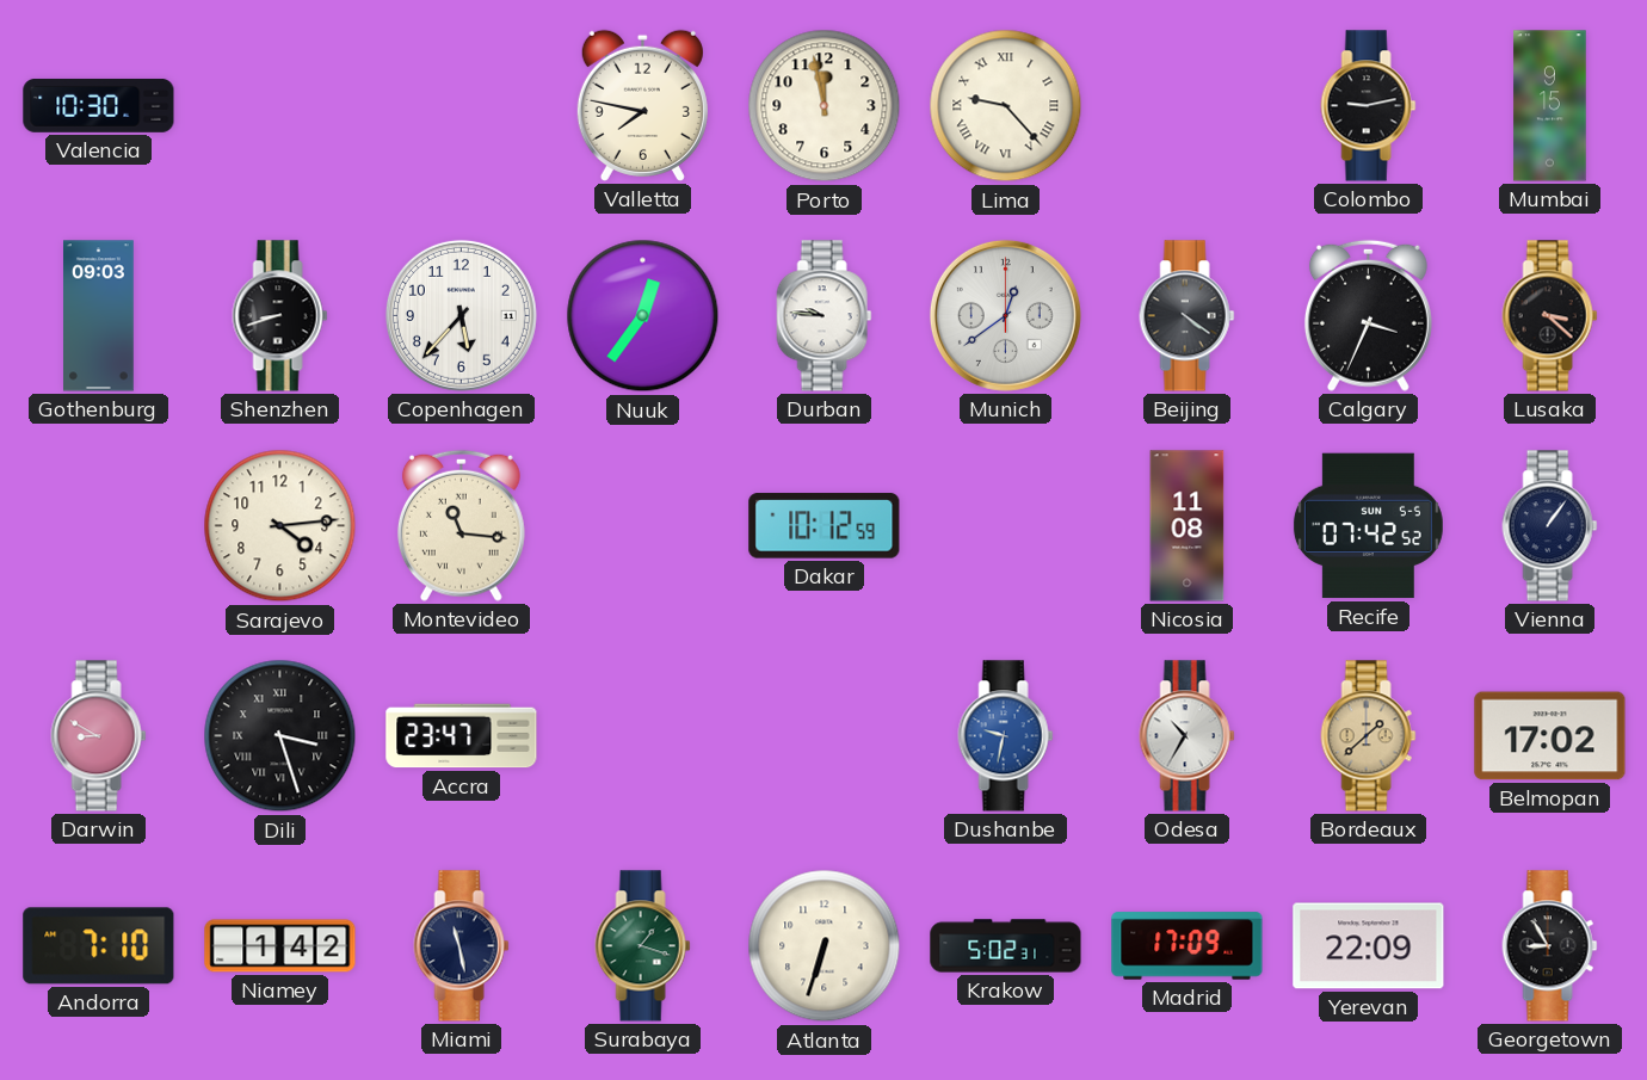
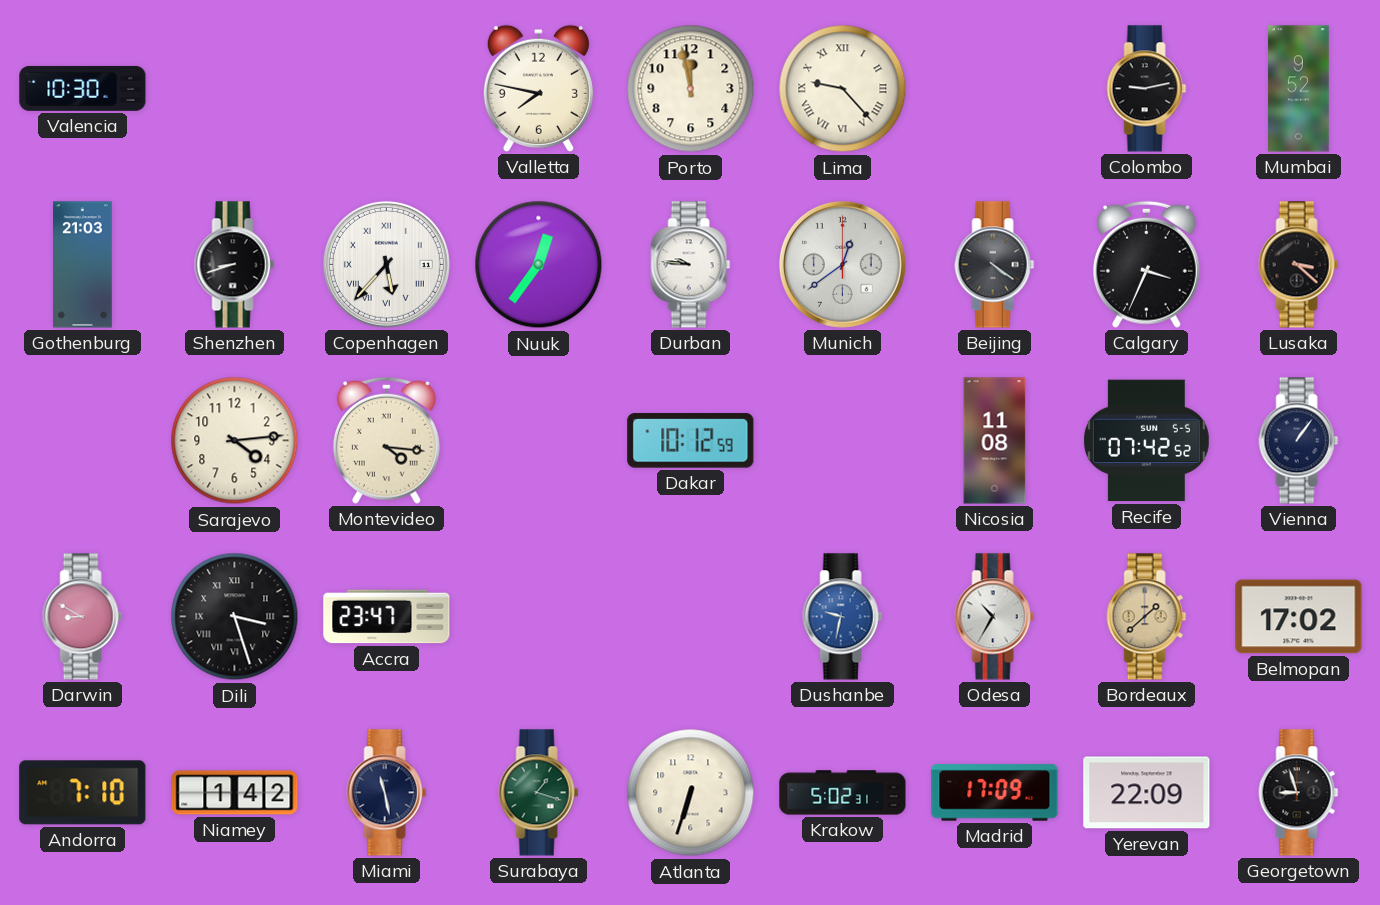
Mumbai: 9:15 -> 9:52
Gothenburg: 09:03 -> 21:03
Copenhagen numerals: Arabic -> Roman
Montevideo: 11:16 -> 4:16
Georgetown: 8:55 -> 8:57
